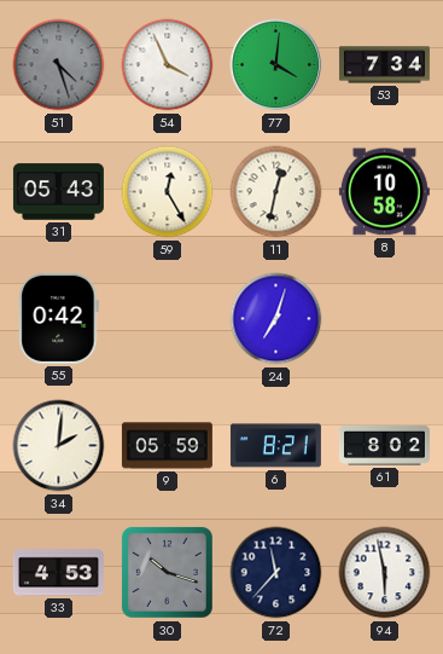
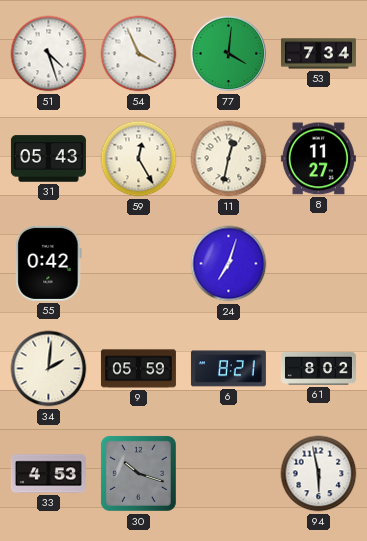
51 dial: grey -> white
8: 10:58 -> 11:27
72: 11:37 -> none
